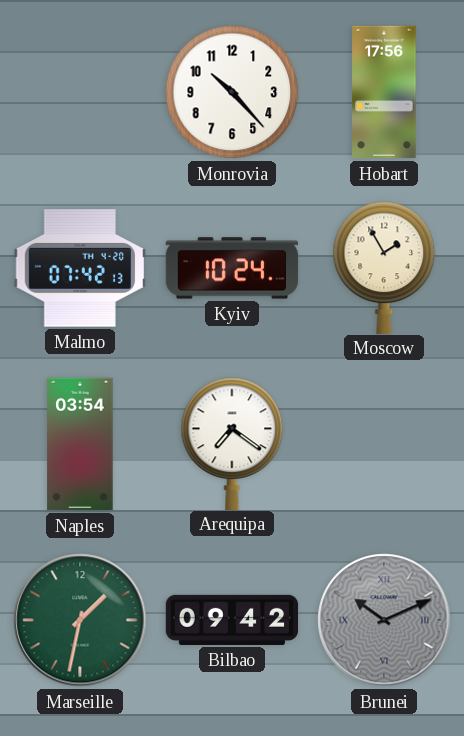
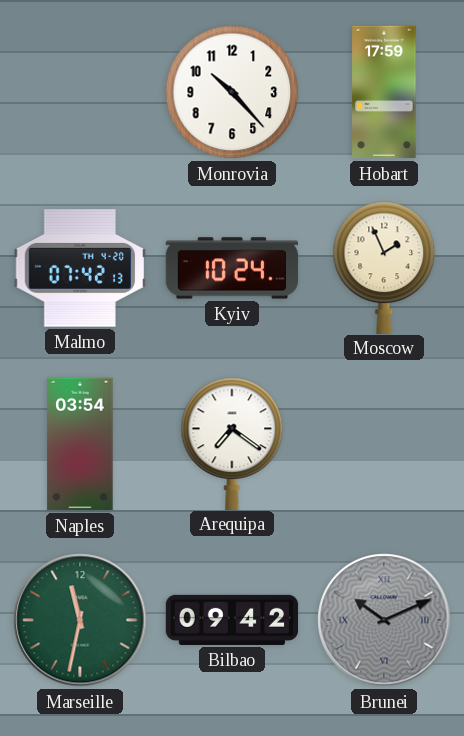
Hobart: 17:56 -> 17:59
Moscow: 1:55 -> 1:56
Marseille: 1:32 -> 11:32
